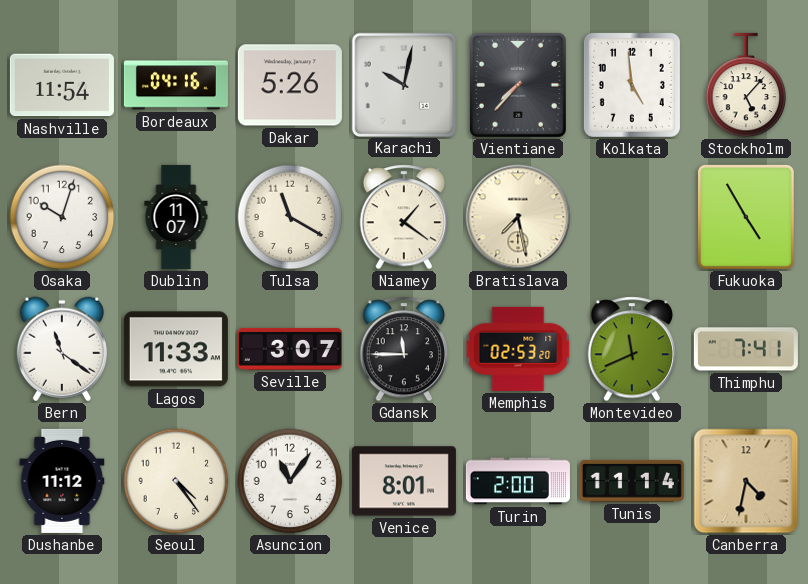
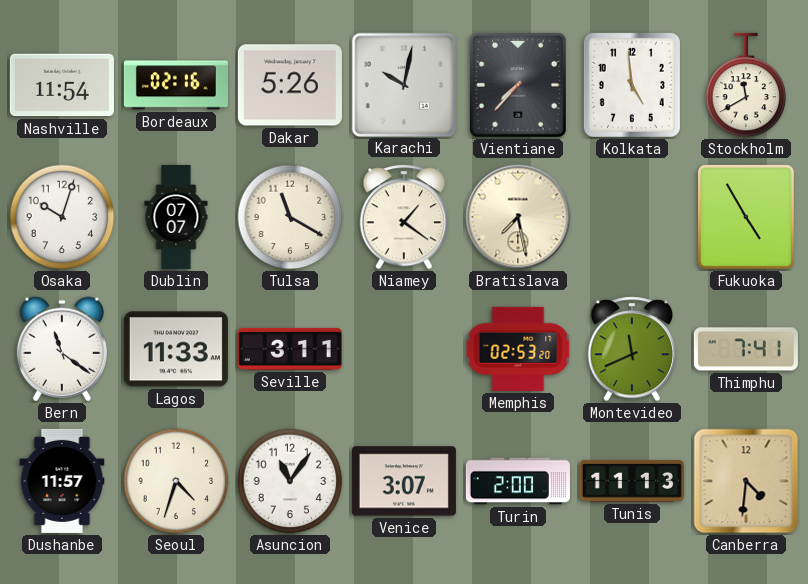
Bordeaux: 04:16 -> 02:16
Stockholm: 5:07 -> 11:40
Dublin: 11:07 -> 07:07
Seville: 3:07 -> 3:11
Gdansk: 11:45 -> none
Dushanbe: 11:12 -> 11:57
Seoul: 4:24 -> 4:33
Venice: 8:01 -> 3:07
Tunis: 11:14 -> 11:13
Canberra: 4:32 -> 4:31
